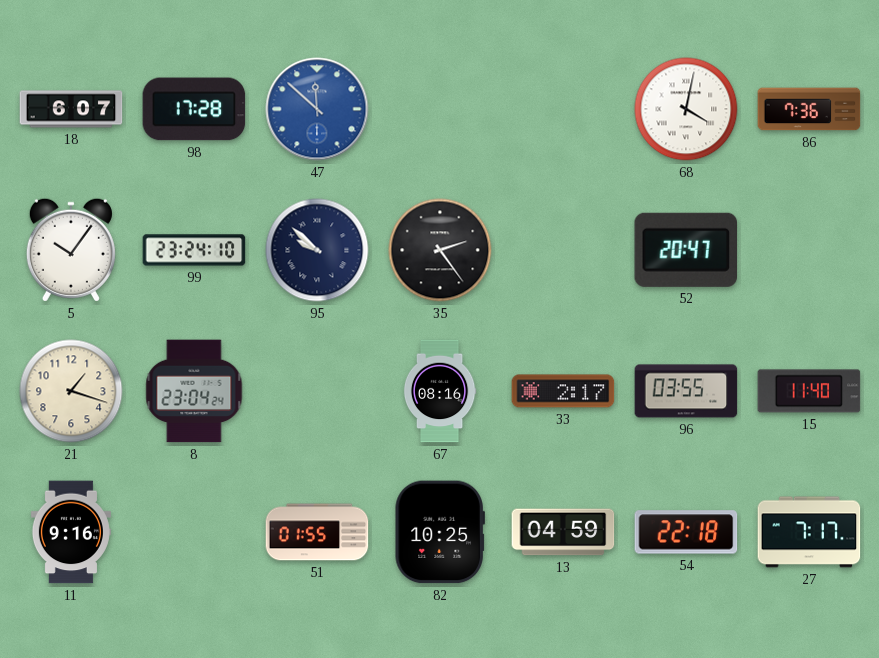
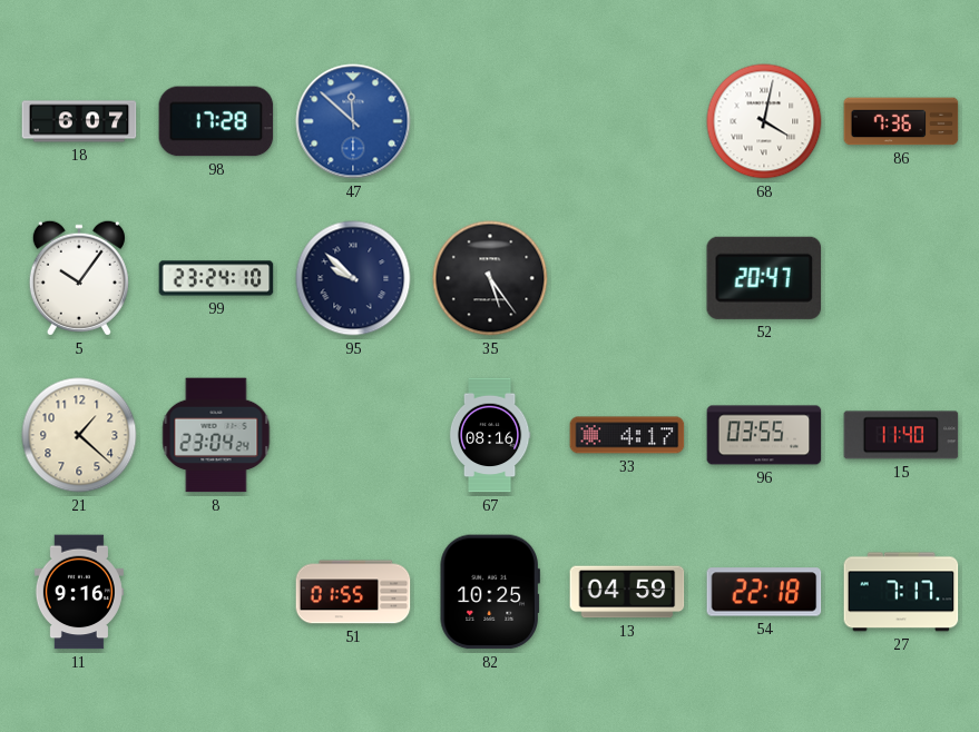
35: 2:24 -> 5:24
21: 1:18 -> 1:22
33: 2:17 -> 4:17
